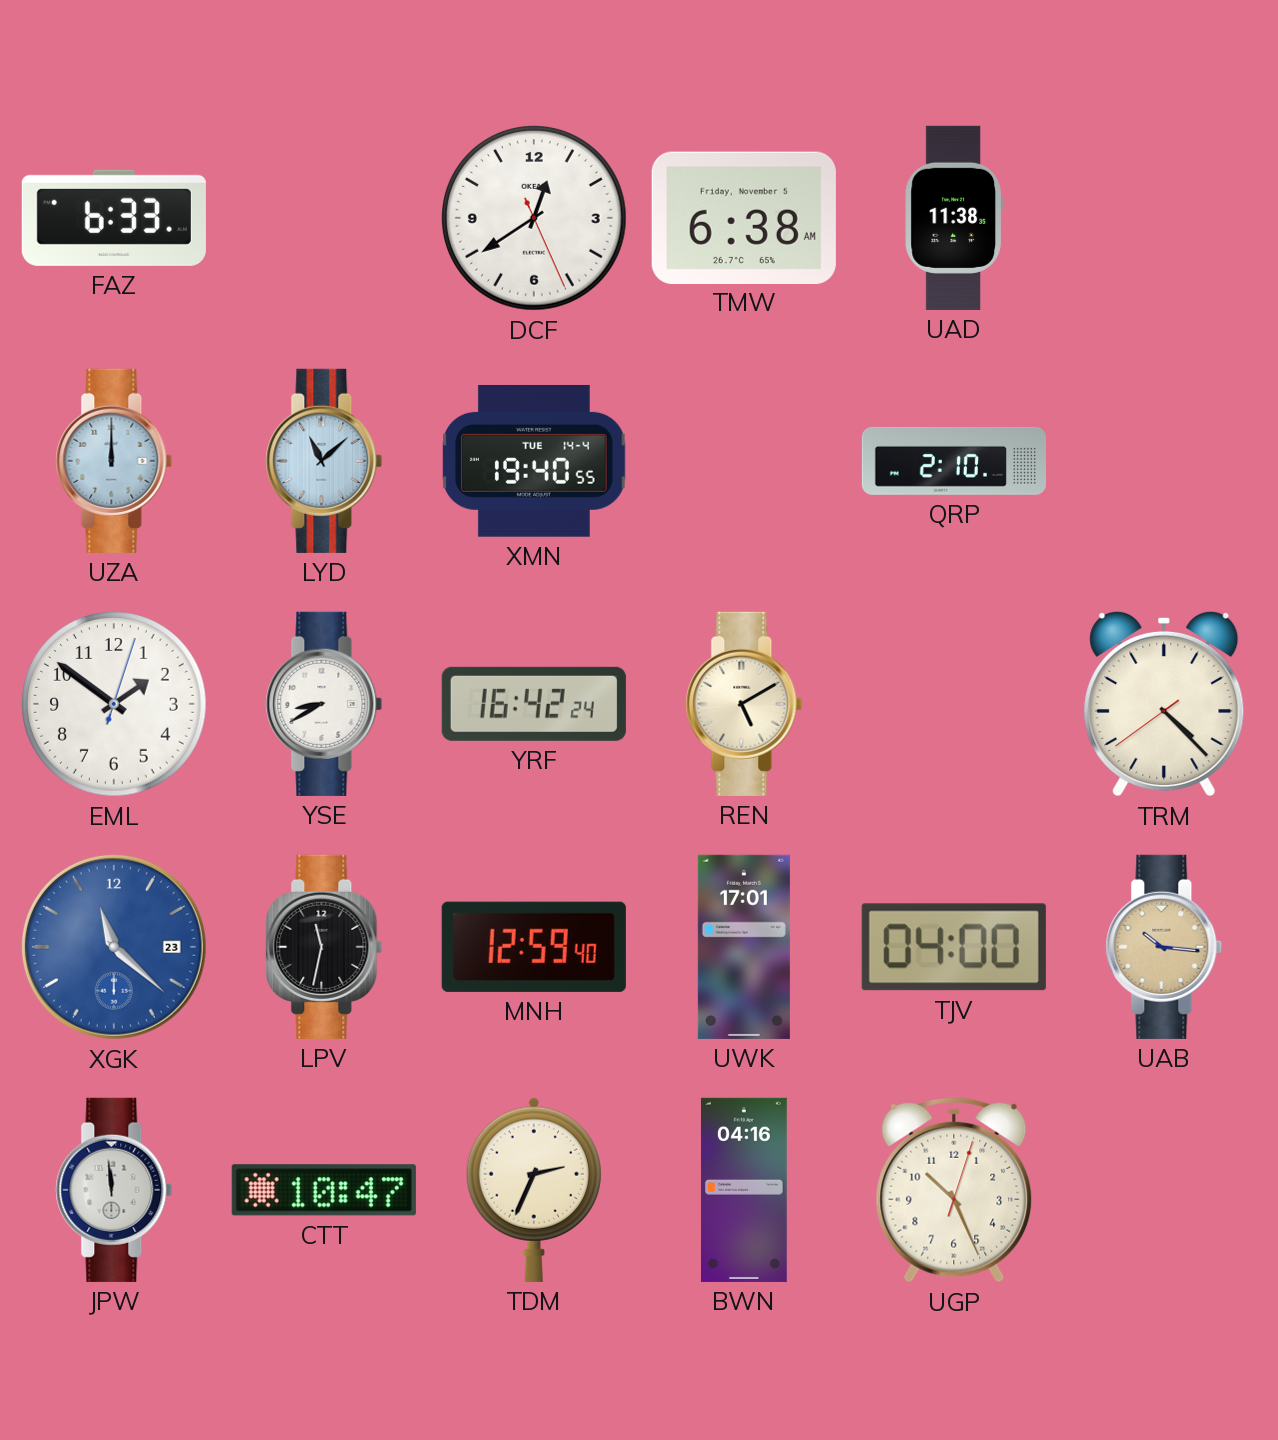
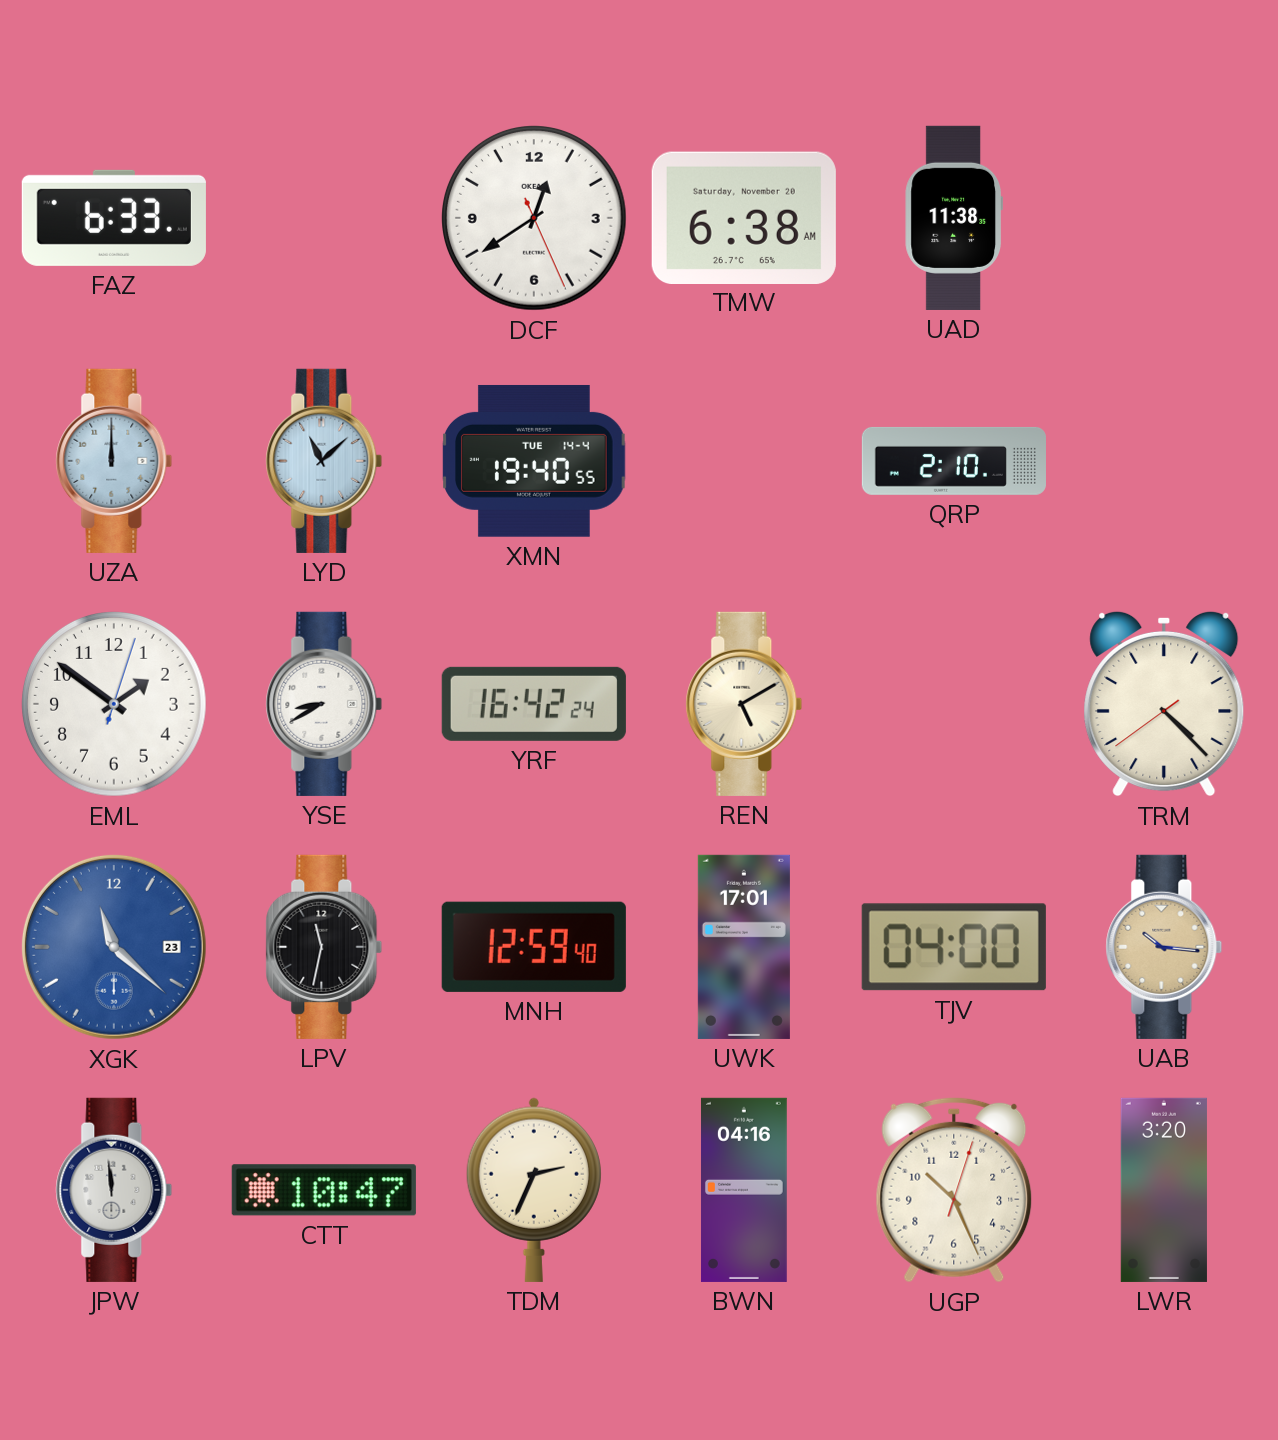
TMW date: Friday, November 5 -> Saturday, November 20
LWR: none -> 3:20
